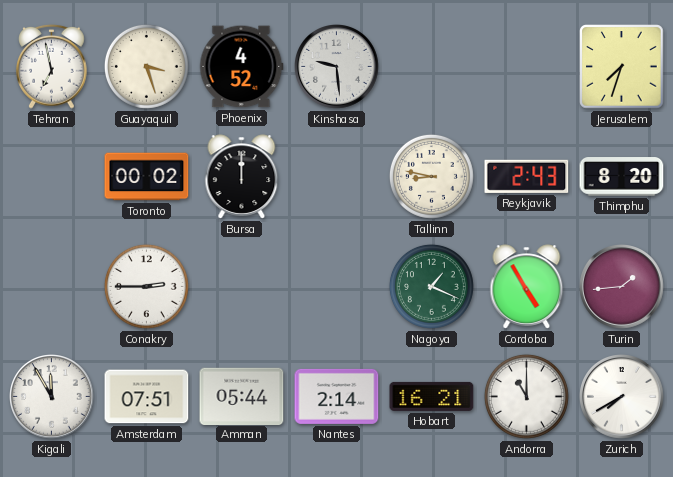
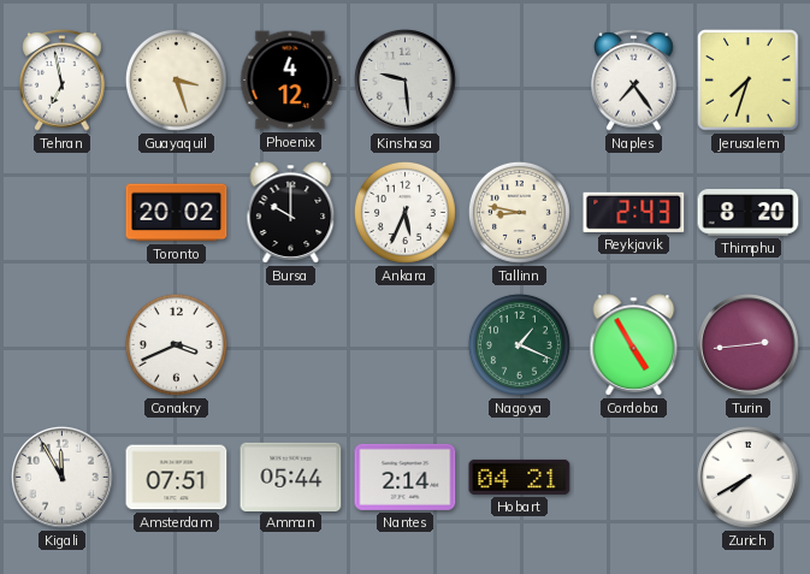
Phoenix: 4:52 -> 4:12
Naples: none -> 7:24
Toronto: 00:02 -> 20:02
Bursa: 12:00 -> 10:00
Ankara: none -> 5:34
Conakry: 2:45 -> 3:41
Turin: 1:44 -> 2:44
Hobart: 16:21 -> 04:21
Andorra: 11:00 -> none
